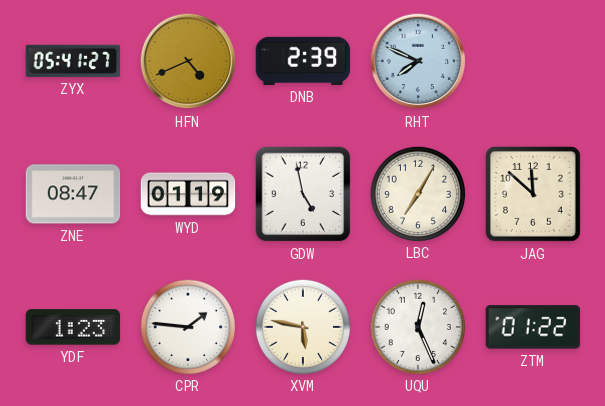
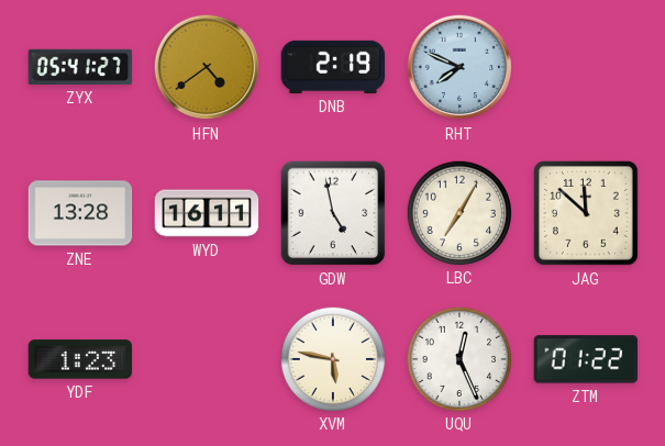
HFN: 4:41 -> 4:39
DNB: 2:39 -> 2:19
ZNE: 08:47 -> 13:28
WYD: 01:19 -> 16:11
CPR: 1:46 -> none
